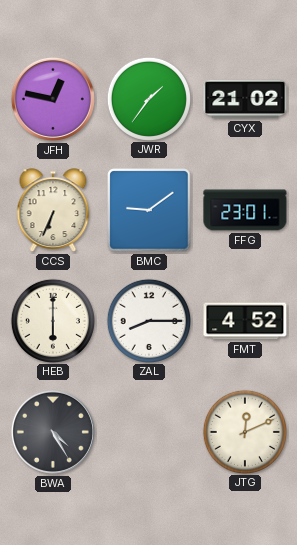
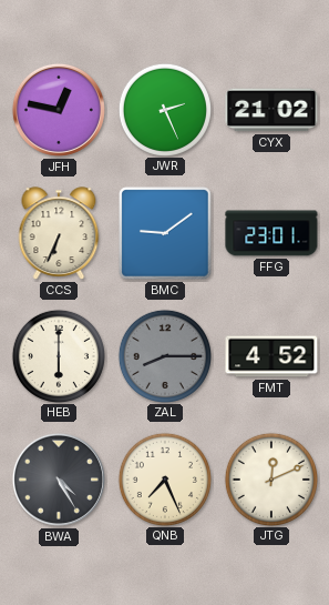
JWR: 1:36 -> 2:26
ZAL dial: white -> grey
QNB: none -> 7:26
